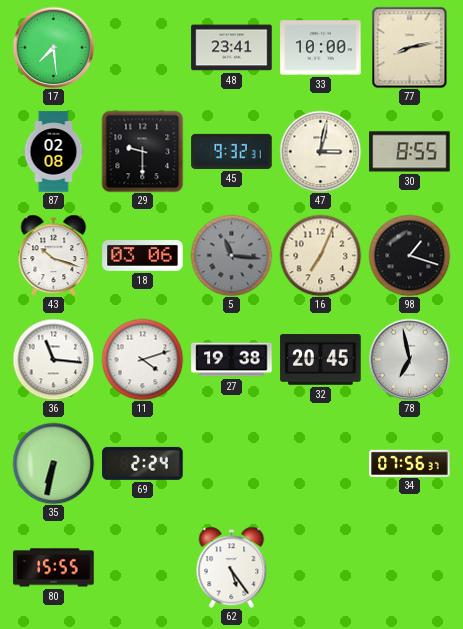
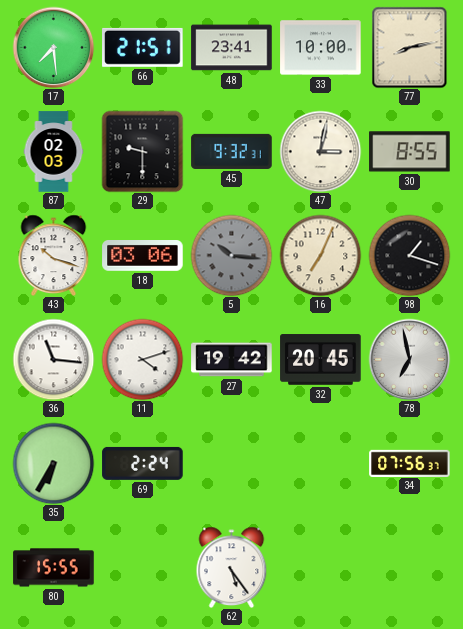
66: none -> 21:51
87: 02:08 -> 02:03
5: 11:16 -> 10:16
27: 19:38 -> 19:42
35: 6:32 -> 6:35
